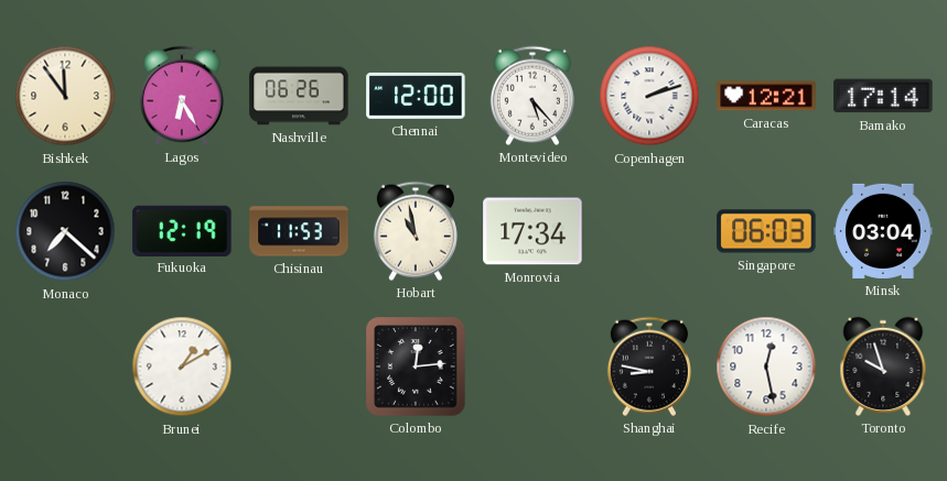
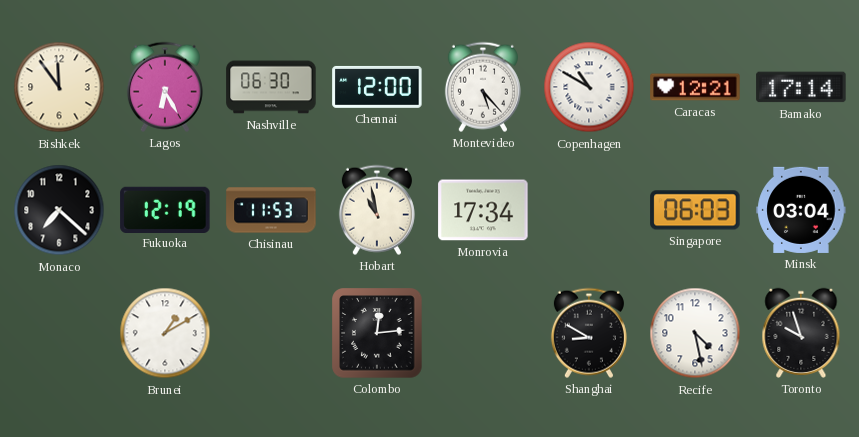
Nashville: 06:26 -> 06:30
Copenhagen: 2:12 -> 10:50
Shanghai: 8:47 -> 8:50
Recife: 12:28 -> 4:28
